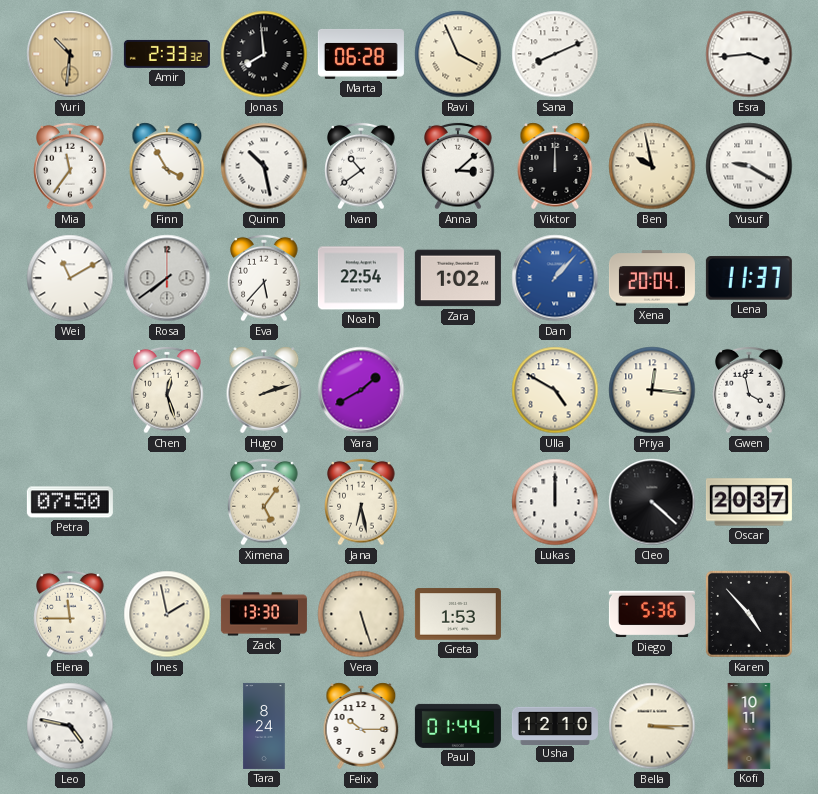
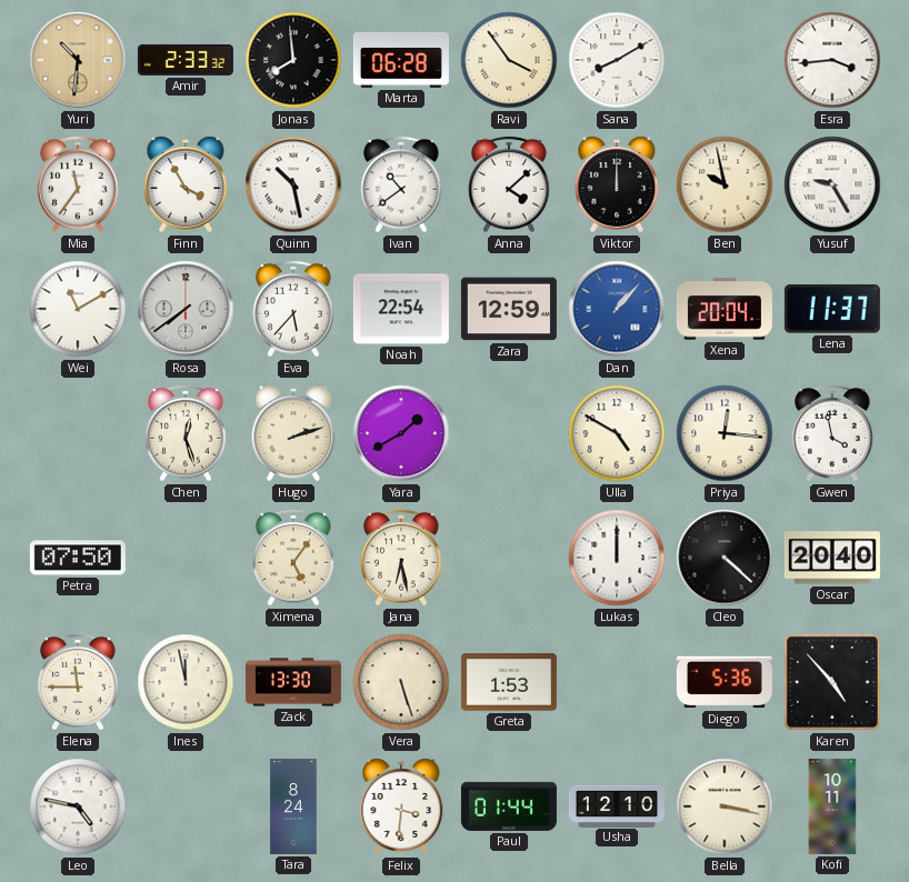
Ravi: 3:56 -> 3:54
Sana: 8:11 -> 8:10
Anna: 3:08 -> 4:08
Yusuf: 9:20 -> 9:25
Zara: 1:02 -> 12:59
Oscar: 20:37 -> 20:40
Ines: 1:58 -> 11:58
Felix: 10:15 -> 3:31
Bella: 3:15 -> 3:17
